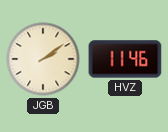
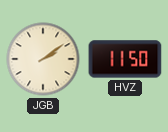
HVZ: 11:46 -> 11:50
